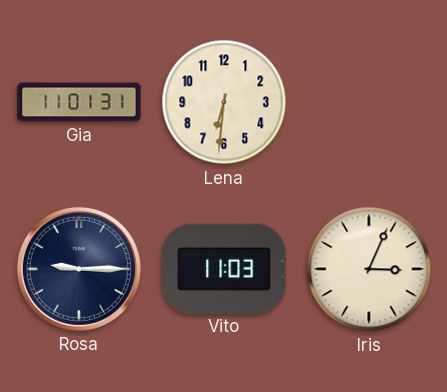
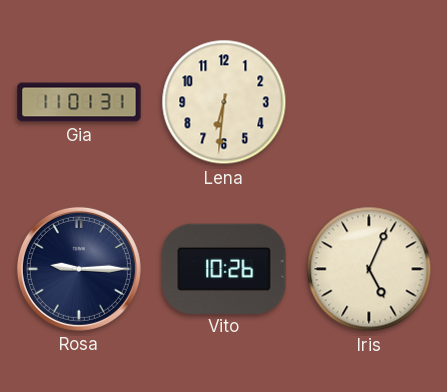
Vito: 11:03 -> 10:26
Iris: 3:04 -> 5:04
